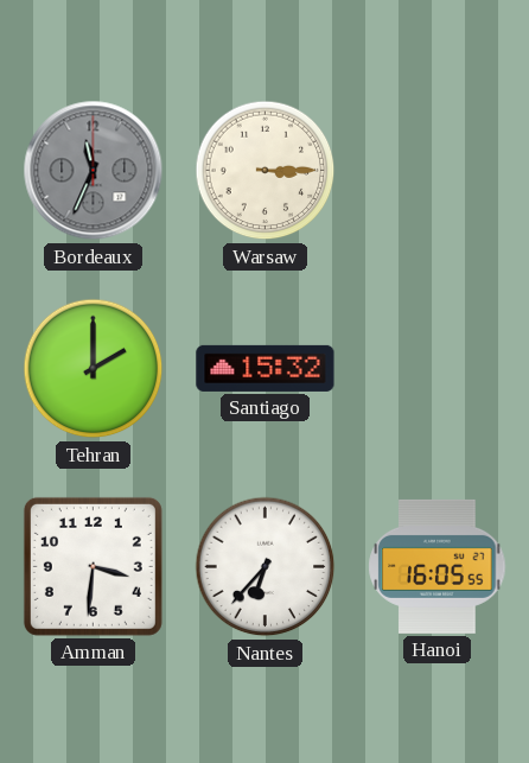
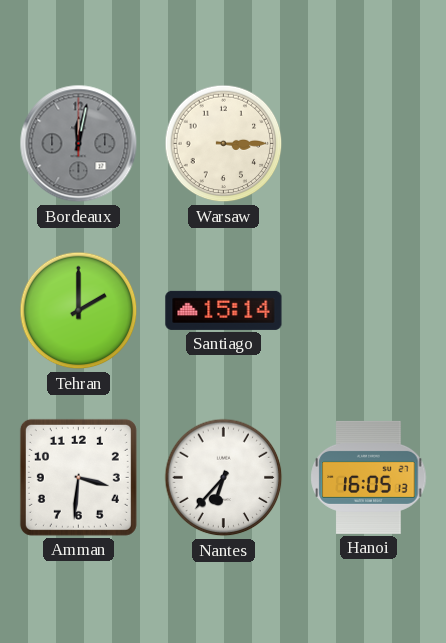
Bordeaux: 11:34 -> 12:02
Santiago: 15:32 -> 15:14
Hanoi: 16:05:55 -> 16:05:13
